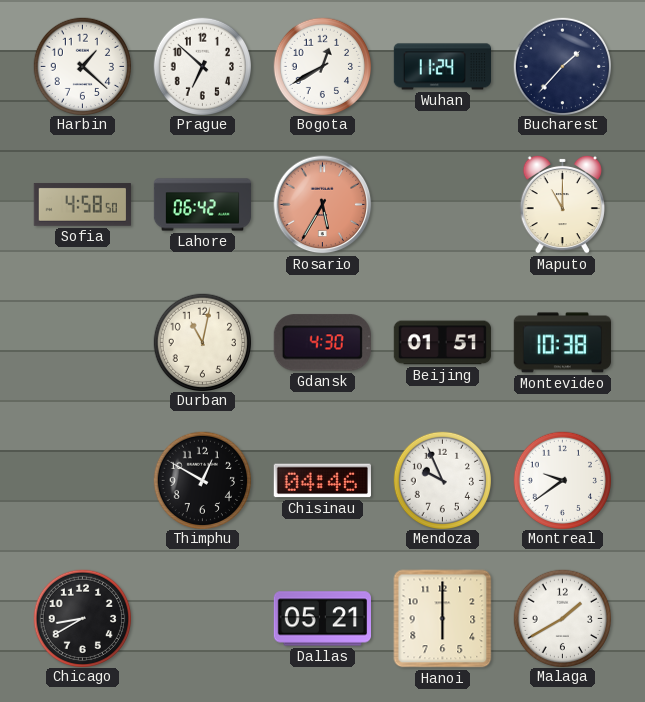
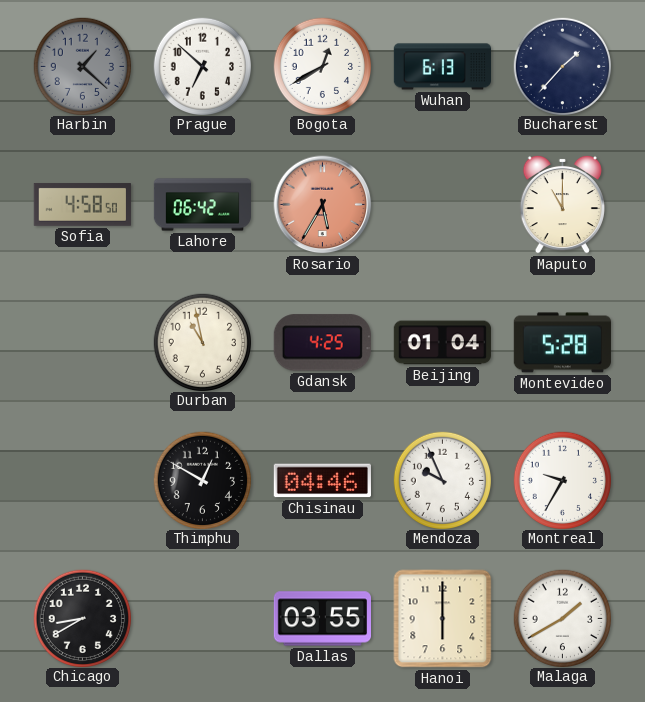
Harbin dial: white -> grey
Wuhan: 11:24 -> 6:13
Durban: 11:02 -> 10:58
Gdansk: 4:30 -> 4:25
Beijing: 01:51 -> 01:04
Montevideo: 10:38 -> 5:28
Montreal: 9:39 -> 9:35
Dallas: 05:21 -> 03:55
